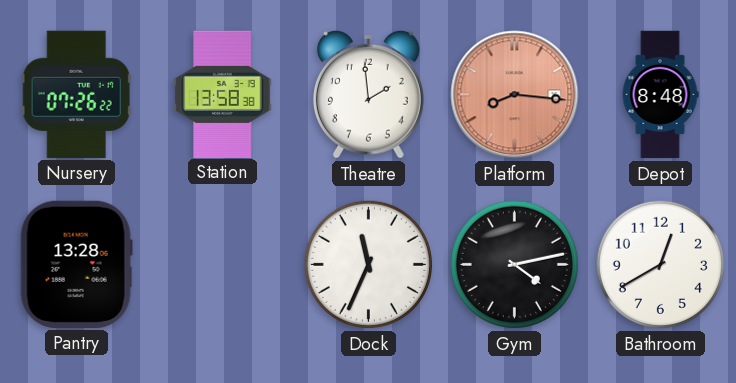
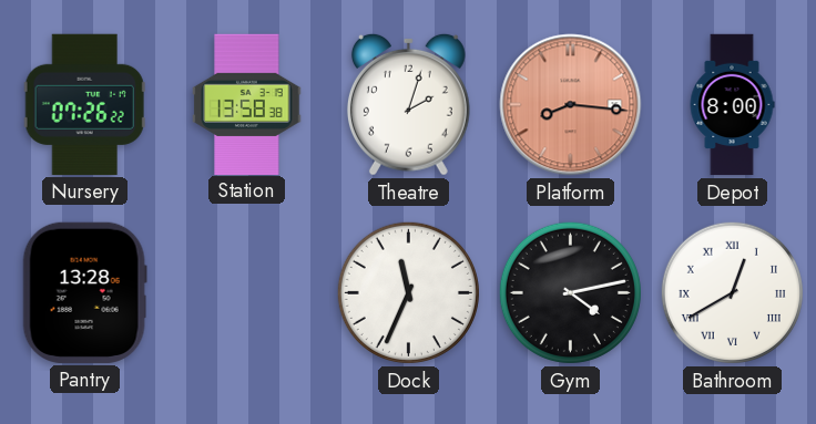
Theatre: 1:59 -> 2:03
Depot: 8:48 -> 8:00
Bathroom numerals: Arabic -> Roman
